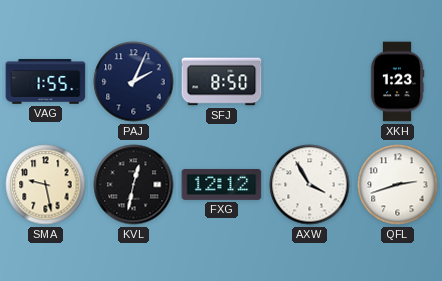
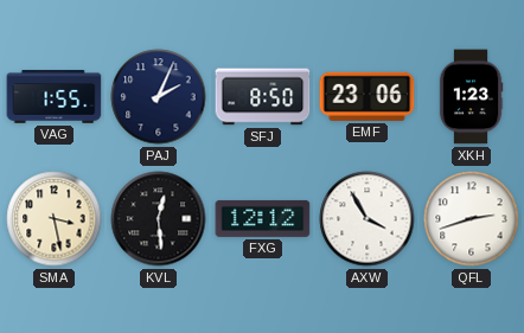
EMF: none -> 23:06
SMA: 9:28 -> 3:28
KVL: 12:32 -> 12:29
